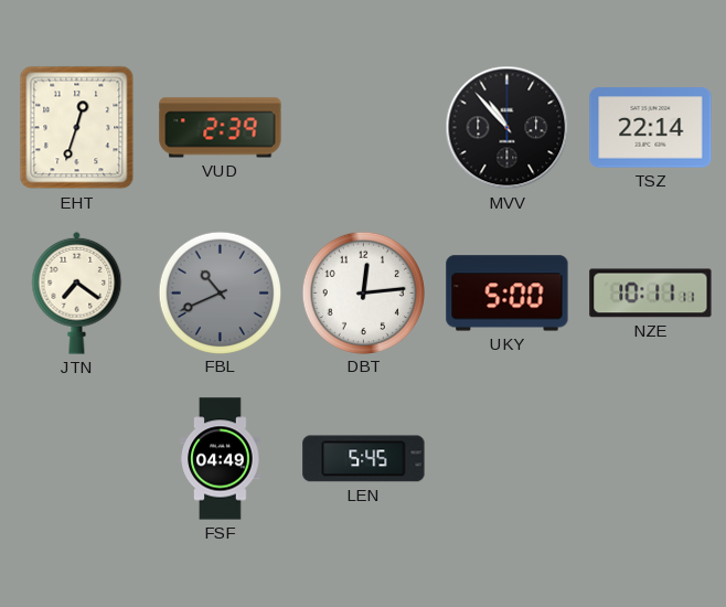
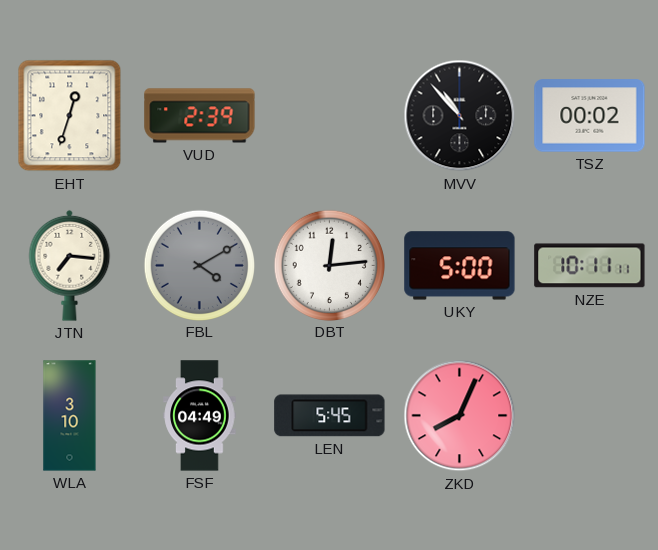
TSZ: 22:14 -> 00:02
JTN: 7:21 -> 7:16
FBL: 10:41 -> 4:10
WLA: none -> 3:10
ZKD: none -> 8:04
